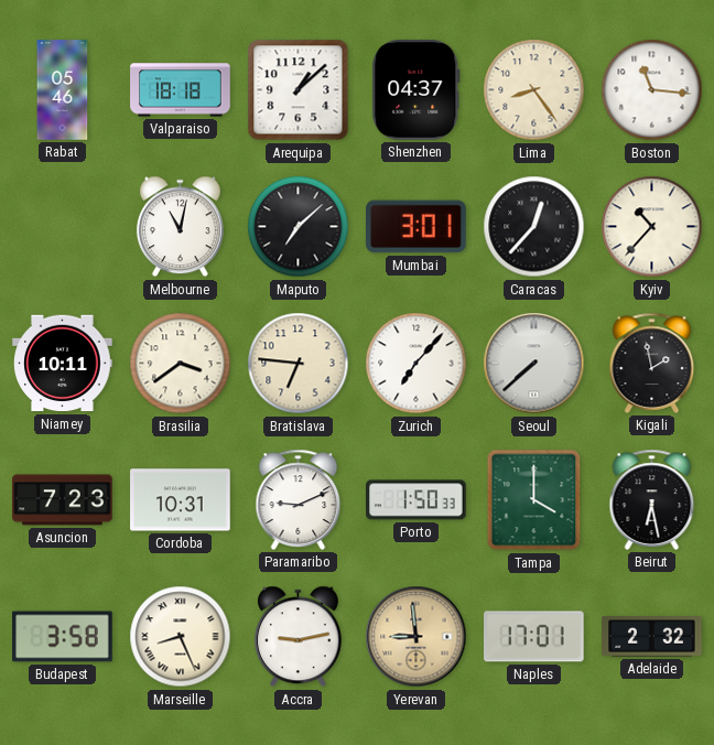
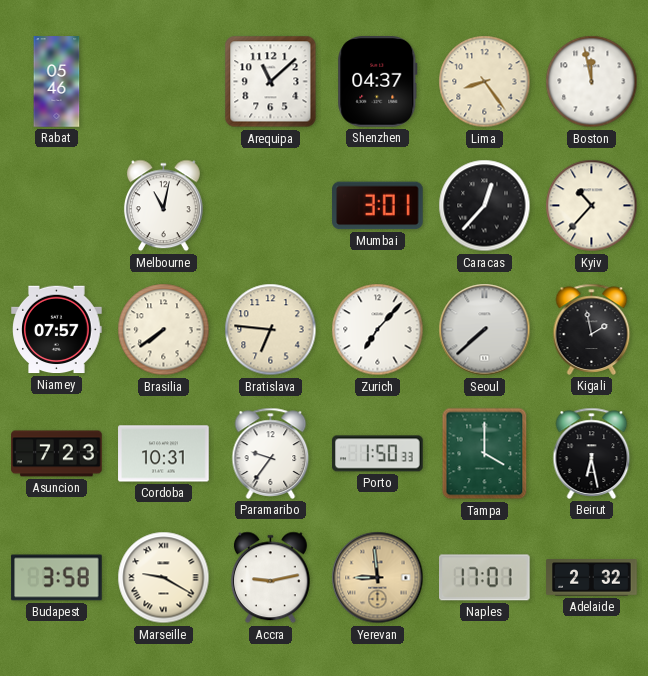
Valparaiso: 18:18 -> none
Arequipa: 1:08 -> 11:08
Boston: 11:16 -> 11:58
Maputo: 7:08 -> none
Niamey: 10:11 -> 07:57
Brasilia: 3:39 -> 7:39
Paramaribo: 9:11 -> 9:36
Marseille: 8:26 -> 9:20
